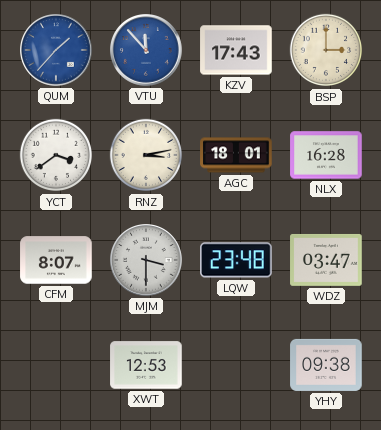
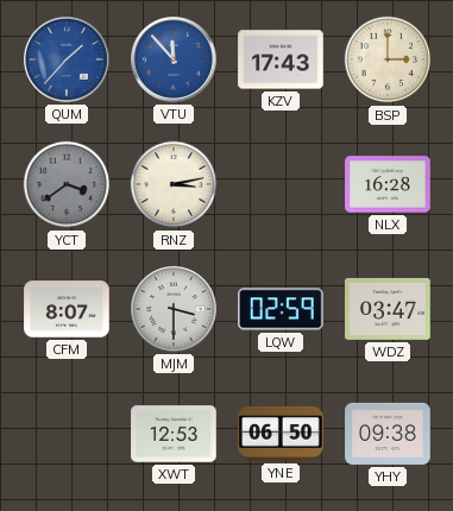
YCT dial: white -> grey
AGC: 18:01 -> none
LQW: 23:48 -> 02:59
YNE: none -> 06:50
